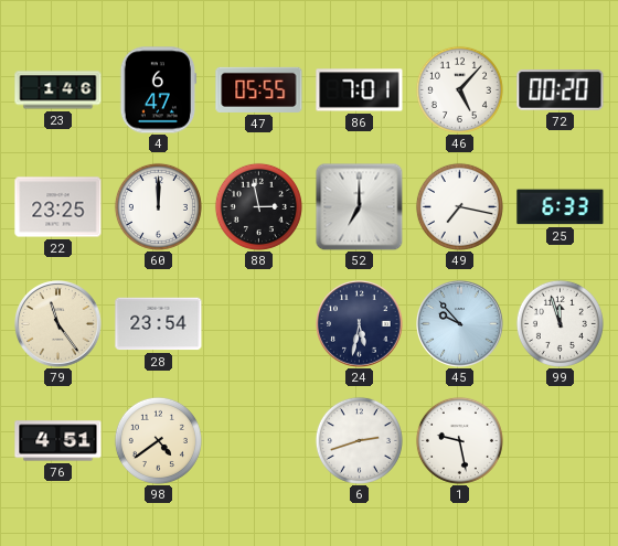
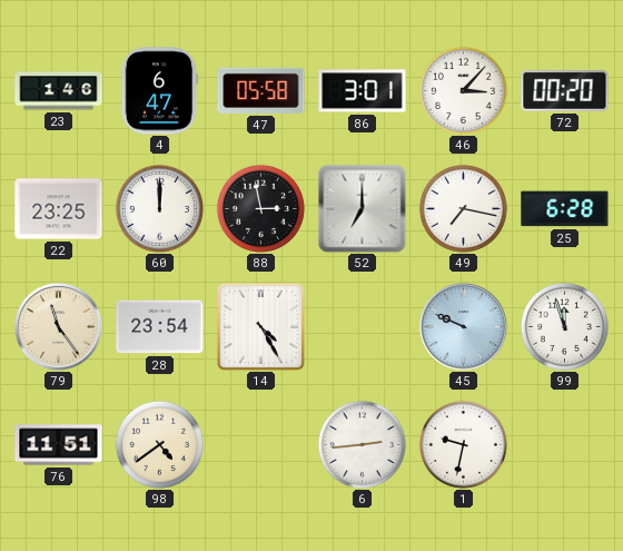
47: 05:55 -> 05:58
86: 7:01 -> 3:01
46: 5:07 -> 3:07
25: 6:33 -> 6:28
14: none -> 4:25
24: 5:32 -> none
45: 9:53 -> 9:49
76: 4:51 -> 11:51
6: 2:42 -> 2:44
1: 9:28 -> 9:32
